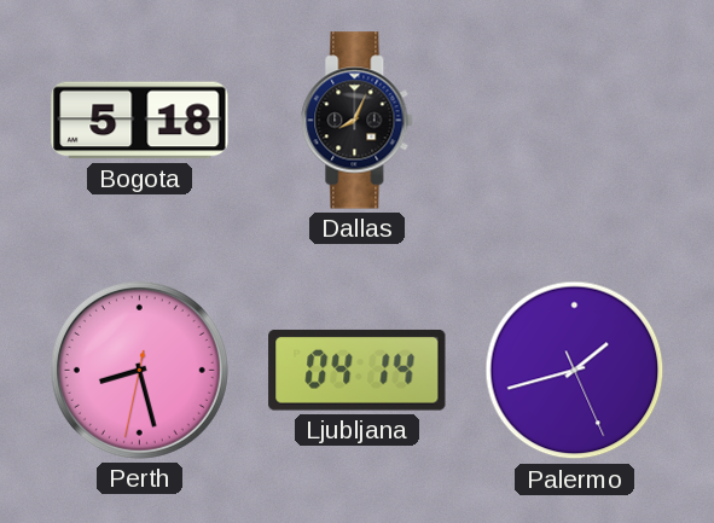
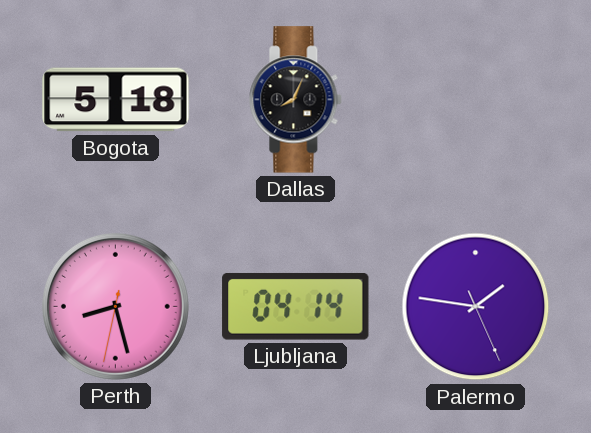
Palermo: 1:42 -> 1:46
